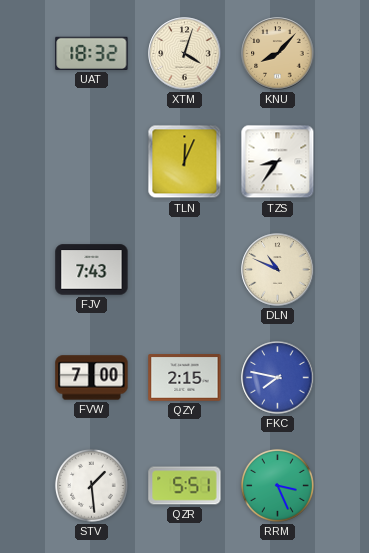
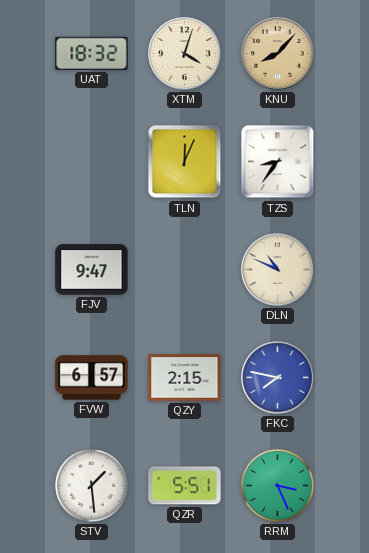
FJV: 7:43 -> 9:47
FVW: 7:00 -> 6:57
